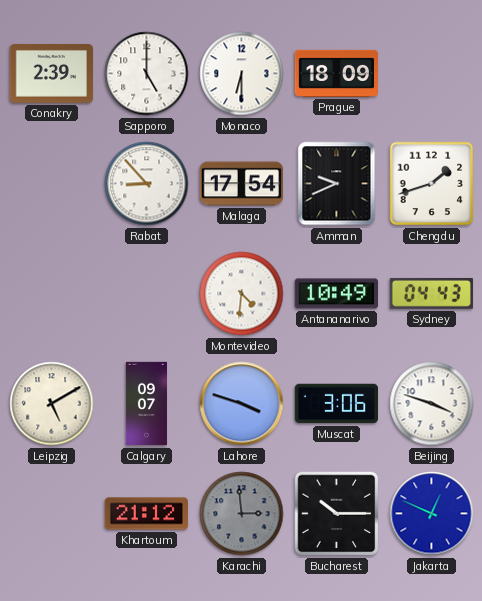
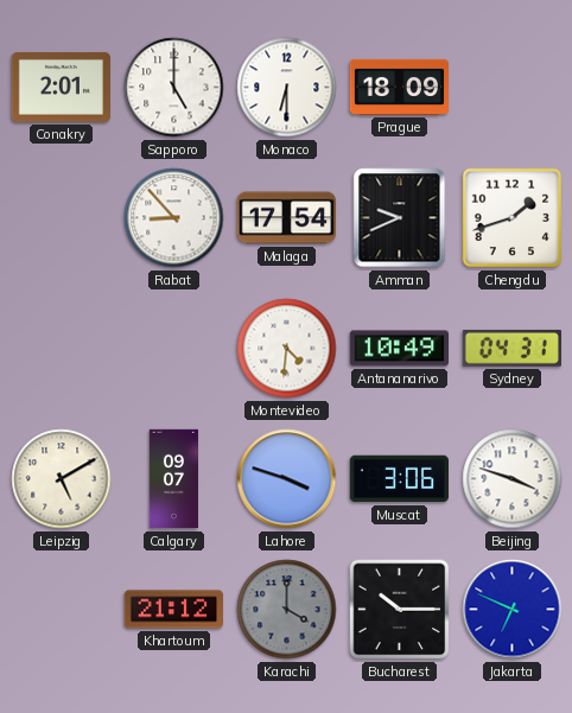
Conakry: 2:39 -> 2:01
Sydney: 04:43 -> 04:31
Karachi: 2:59 -> 4:00
Jakarta: 12:49 -> 6:49
